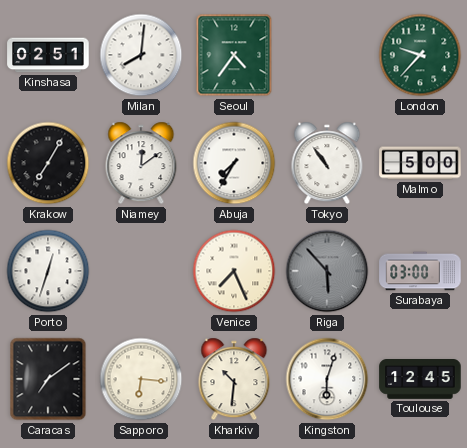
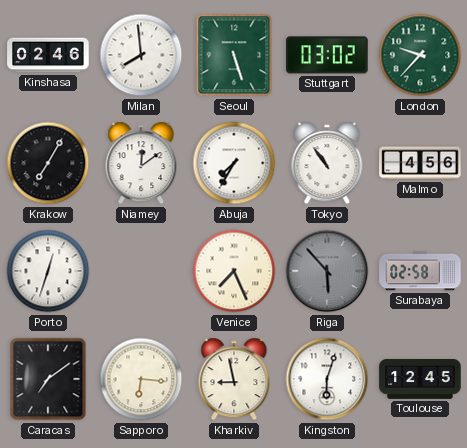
Kinshasa: 02:51 -> 02:46
Milan: 8:01 -> 7:59
Seoul: 4:36 -> 5:27
Stuttgart: none -> 03:02
Malmo: 5:00 -> 4:56
Surabaya: 03:00 -> 02:58
Kharkiv: 10:31 -> 8:58
